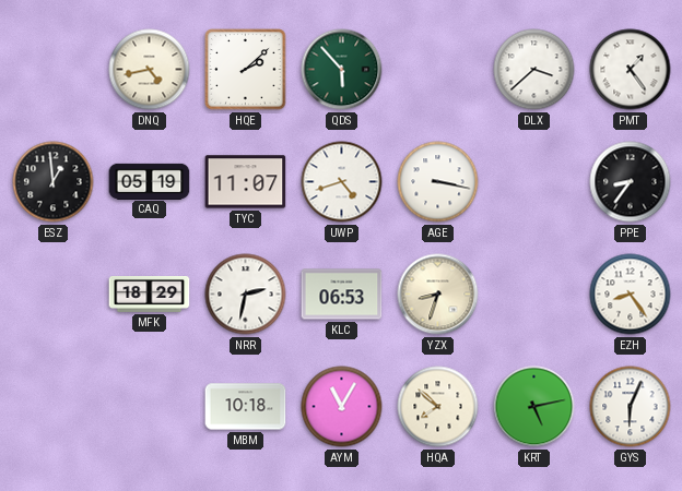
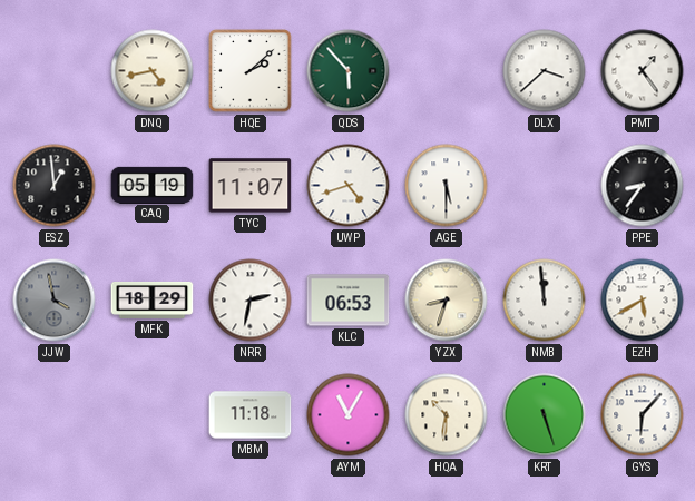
AGE: 3:17 -> 5:30
JJW: none -> 3:58
NMB: none -> 11:59
EZH: 8:24 -> 5:40
MBM: 10:18 -> 11:18
HQA: 7:52 -> 10:31
KRT: 5:13 -> 5:27
GYS: 6:04 -> 6:07
